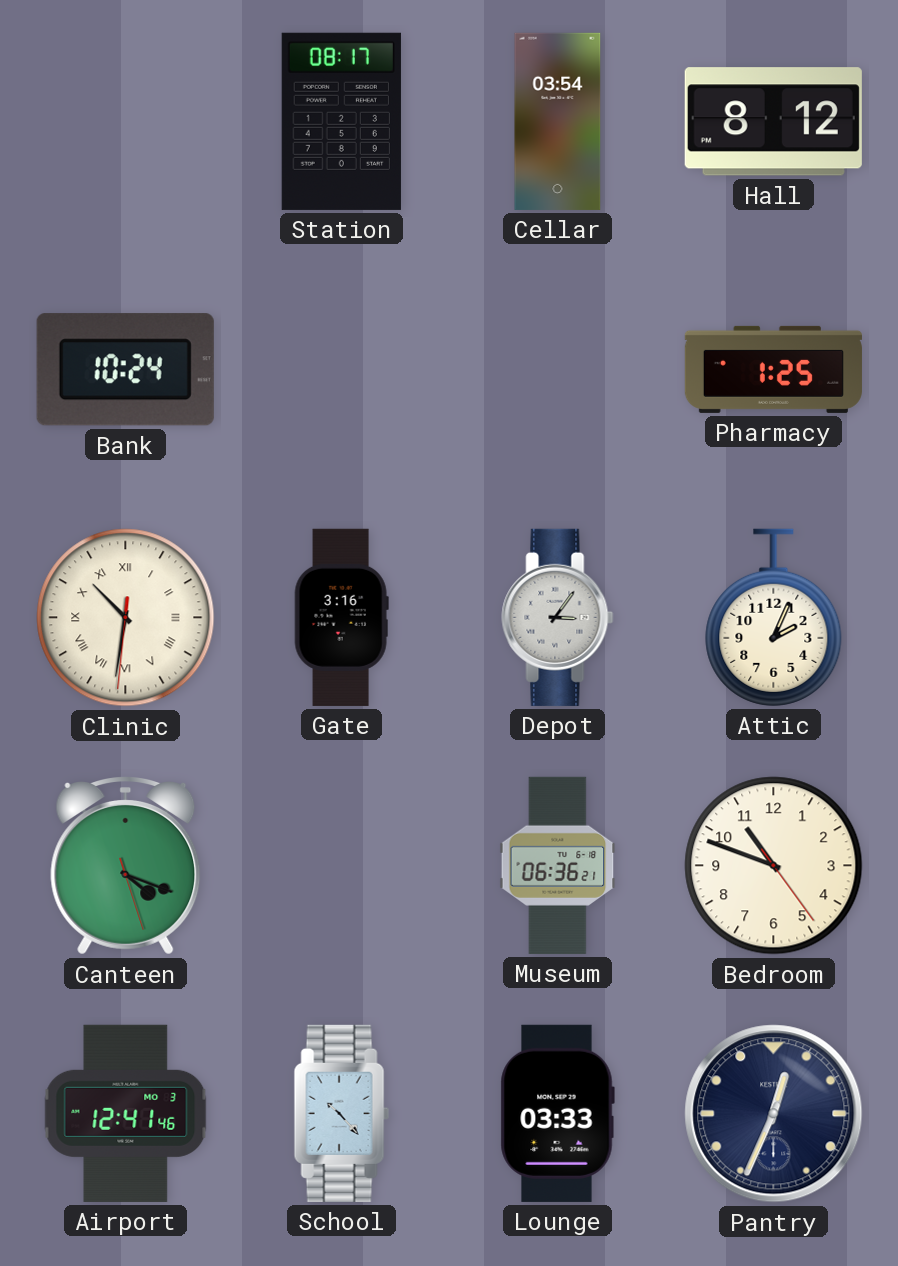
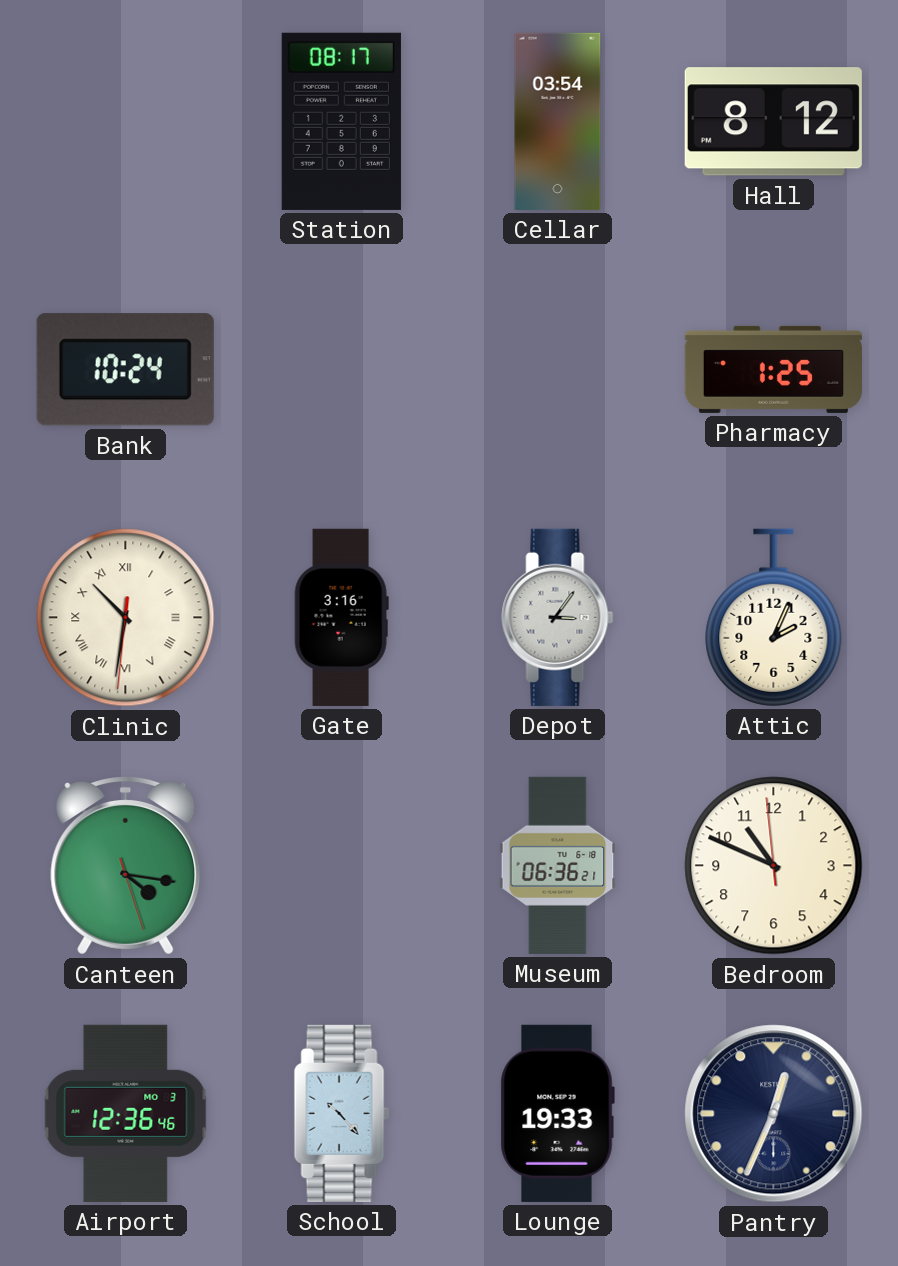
Canteen: 4:18 -> 4:16
Bedroom: 10:48:24 -> 10:48:59
Airport: 12:41 -> 12:36
Lounge: 03:33 -> 19:33
